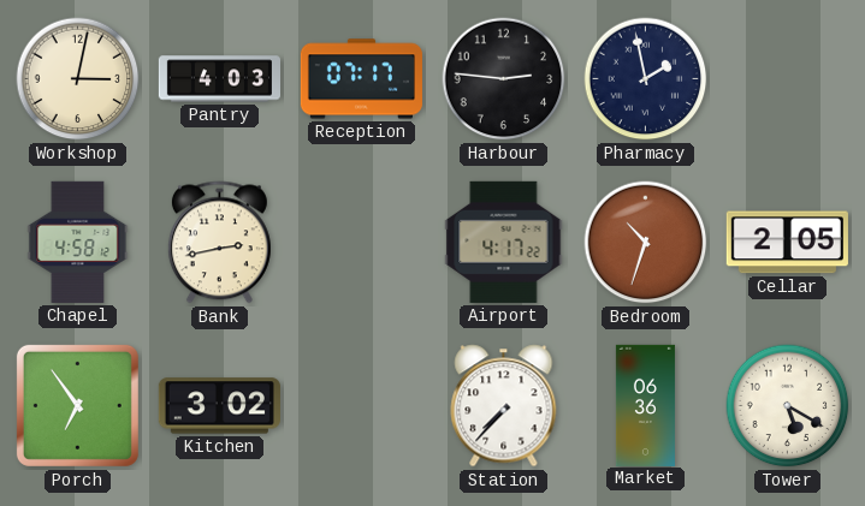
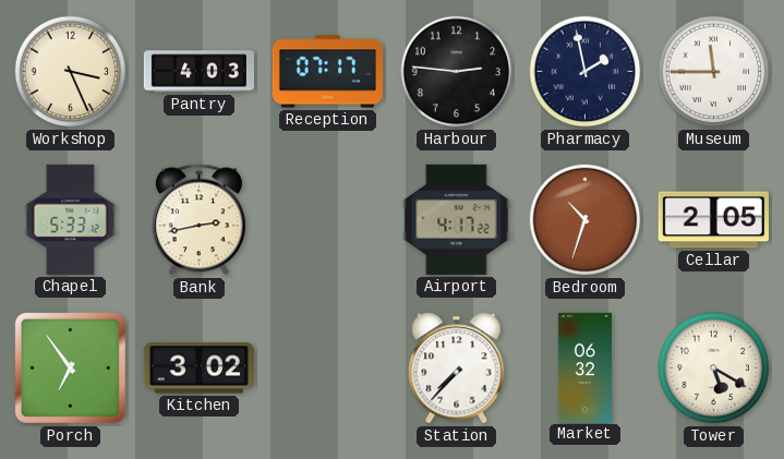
Workshop: 3:02 -> 3:26
Museum: none -> 11:45
Chapel: 4:58 -> 5:33
Market: 06:36 -> 06:32
